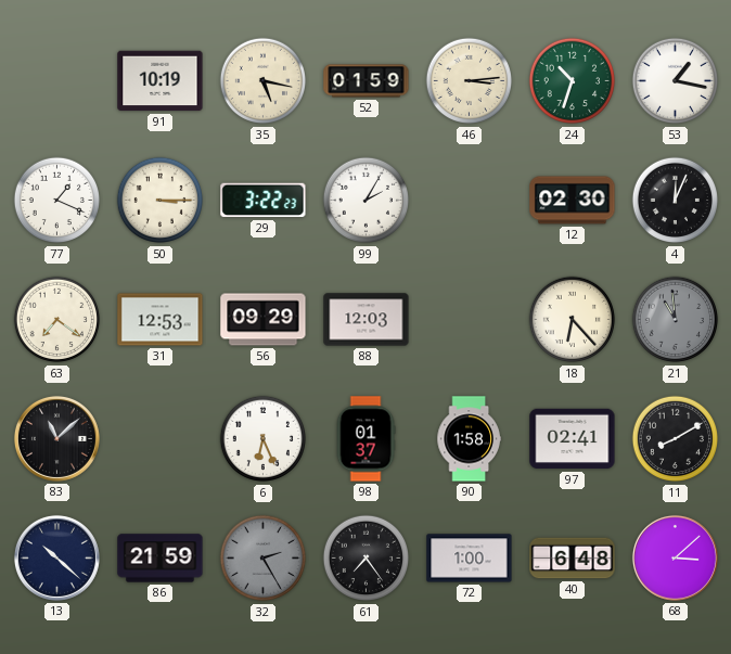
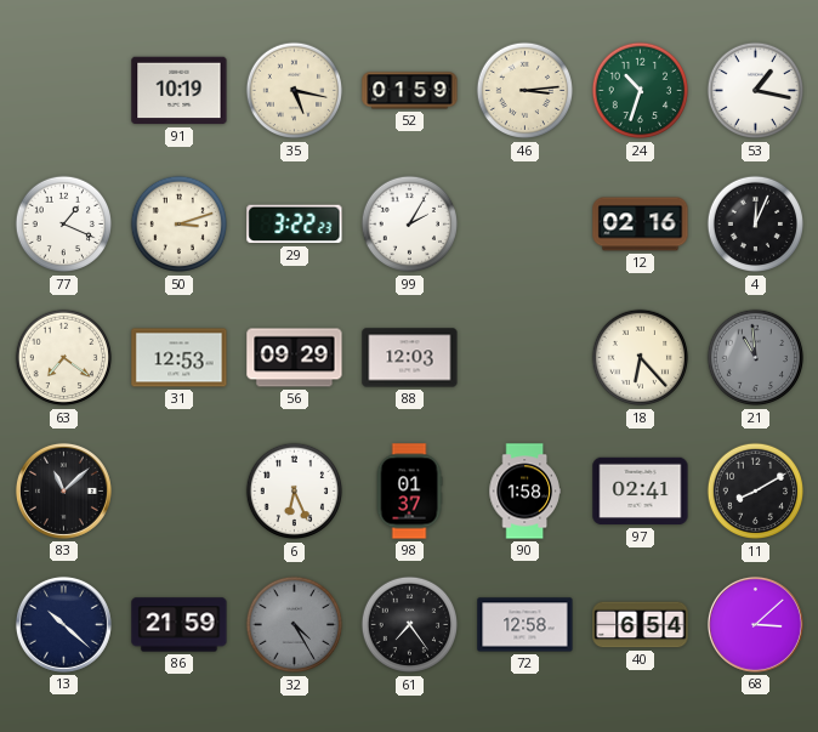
50: 3:15 -> 3:12
12: 02:30 -> 02:16
32: 2:25 -> 4:25
72: 1:00 -> 12:58
40: 6:48 -> 6:54
